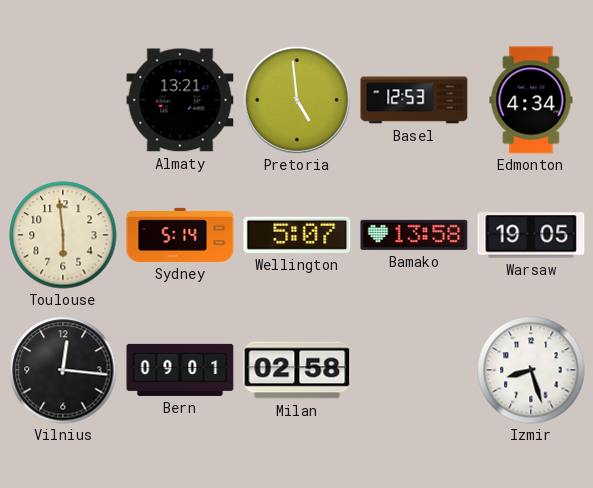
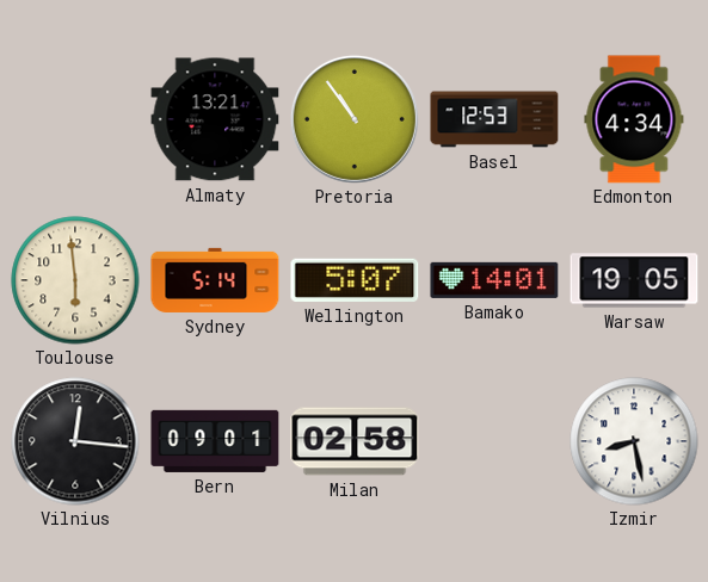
Pretoria: 4:59 -> 10:54
Bamako: 13:58 -> 14:01
Izmir: 8:27 -> 8:28
